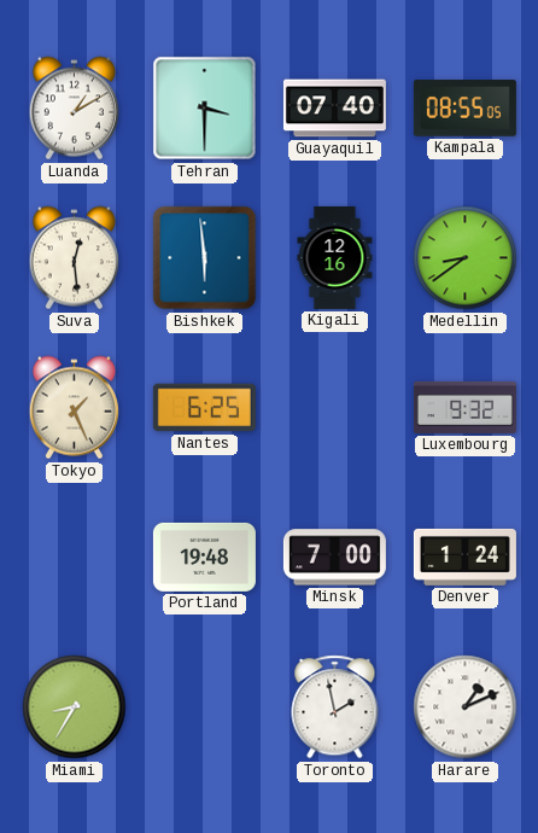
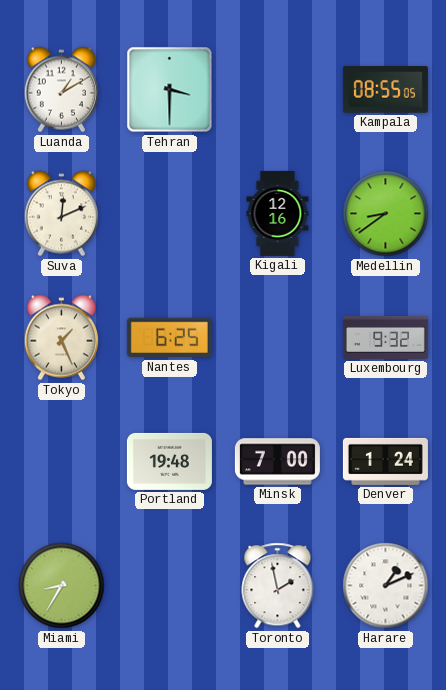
Guayaquil: 07:40 -> none
Suva: 12:29 -> 12:11
Bishkek: 5:59 -> none
